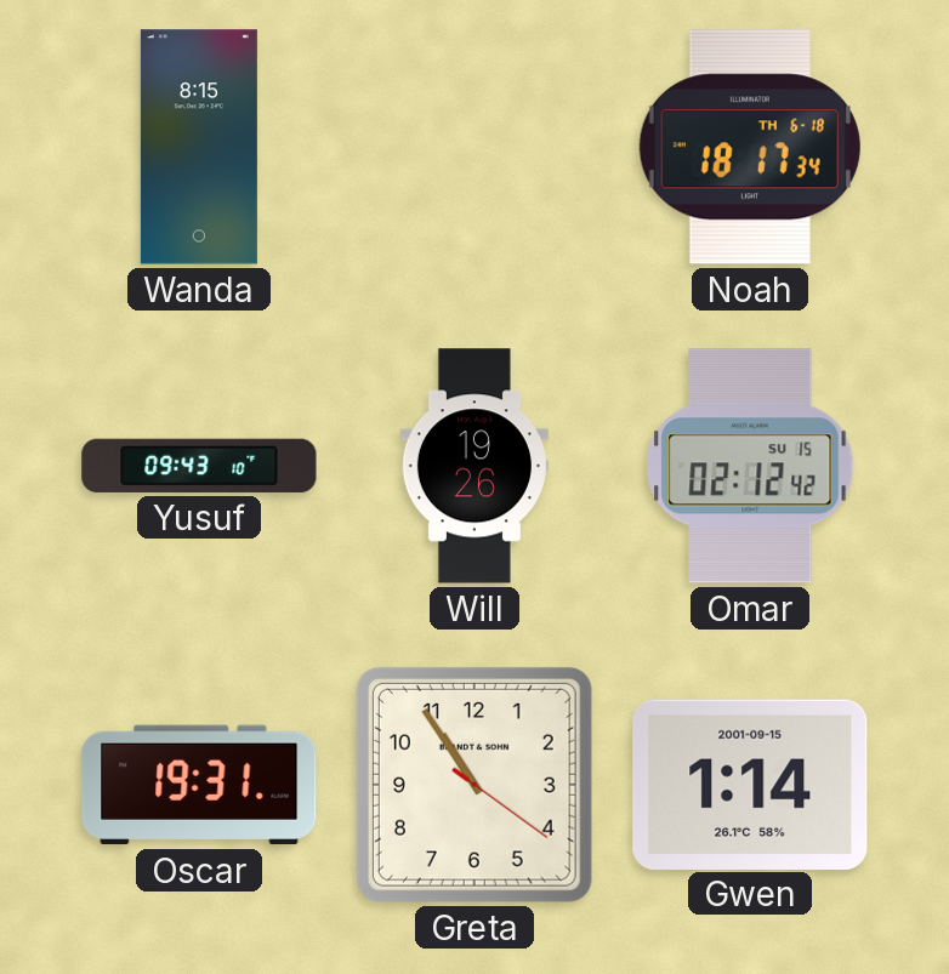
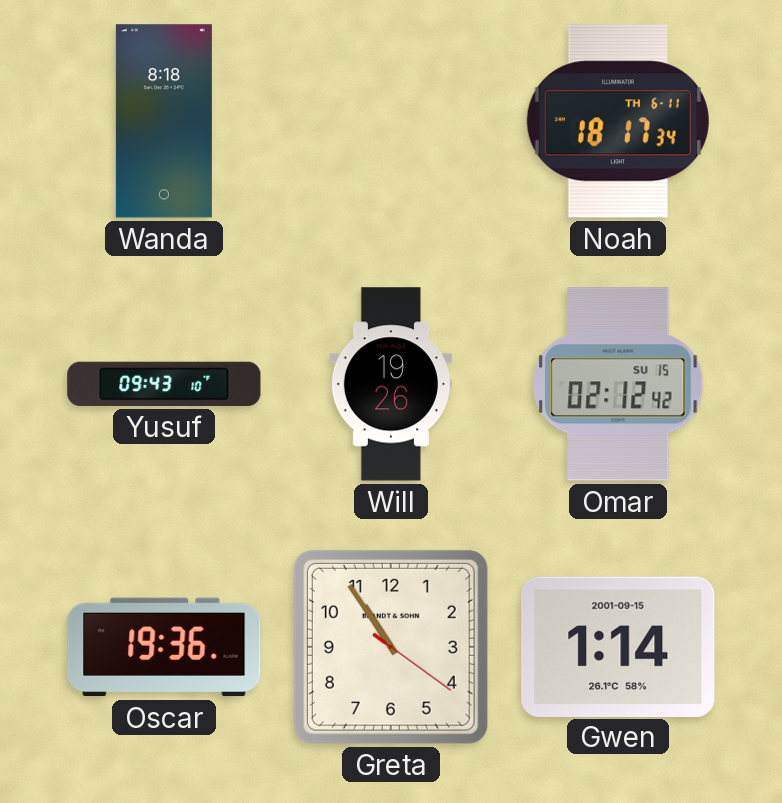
Wanda: 8:15 -> 8:18
Noah date: TH 6-18 -> TH 6-11
Oscar: 19:31 -> 19:36
